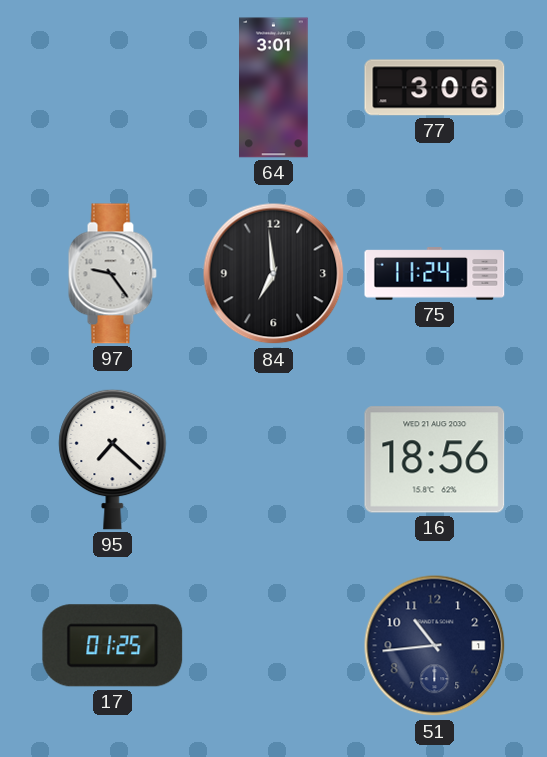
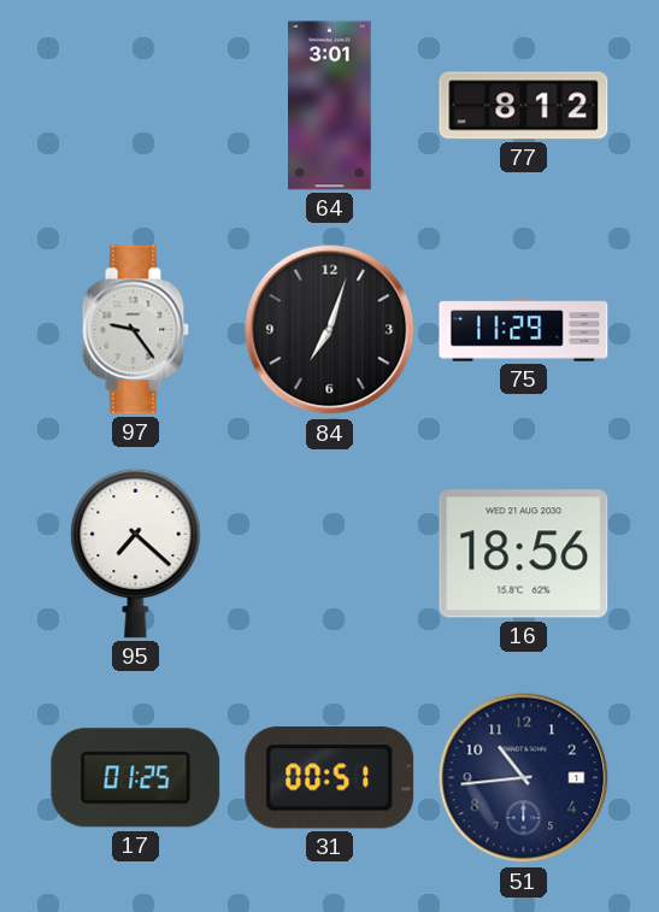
77: 3:06 -> 8:12
84: 6:59 -> 7:03
75: 11:24 -> 11:29
31: none -> 00:51
